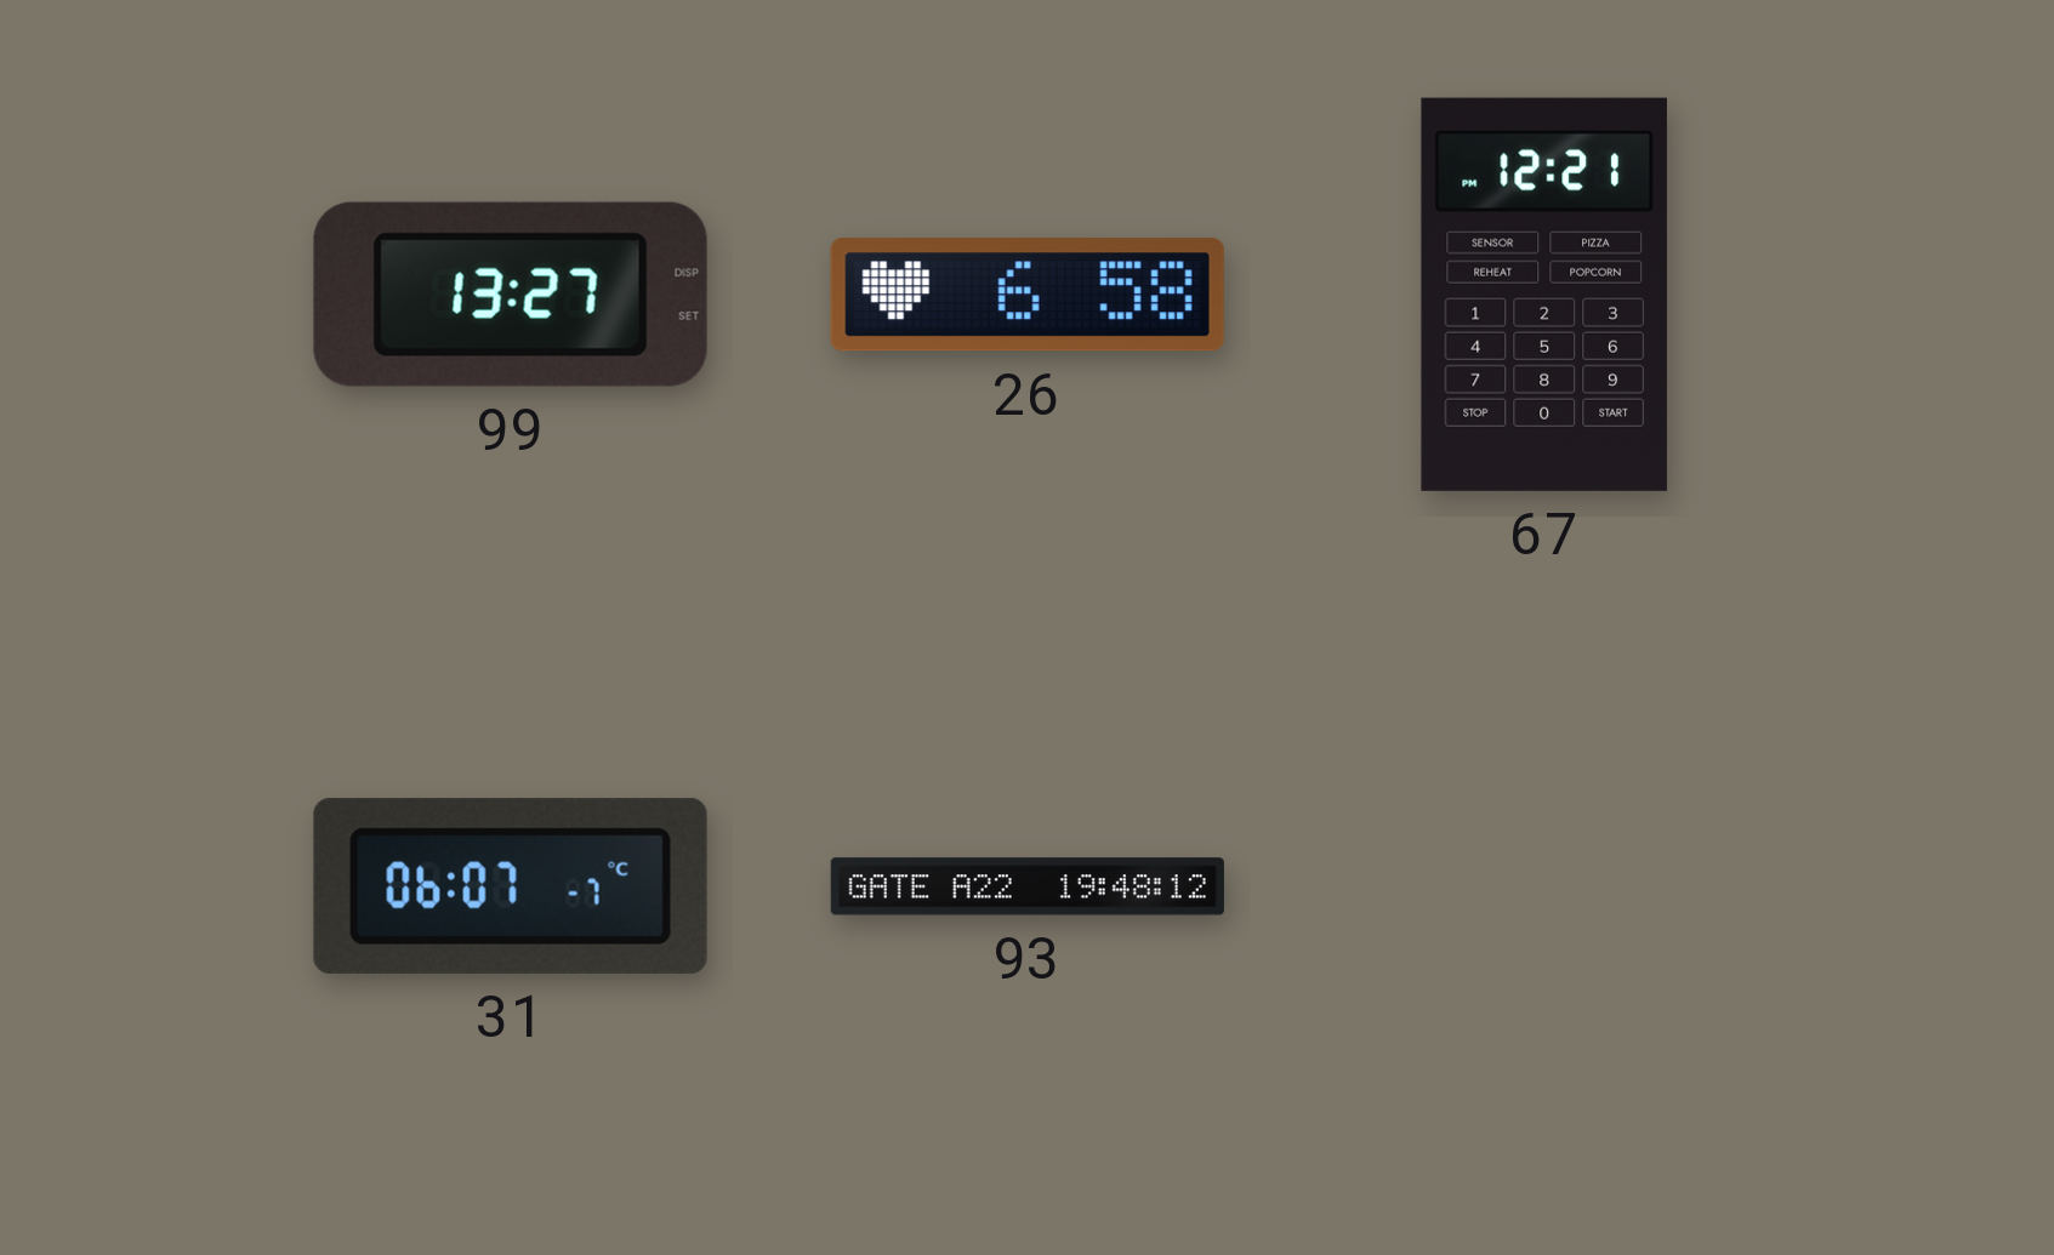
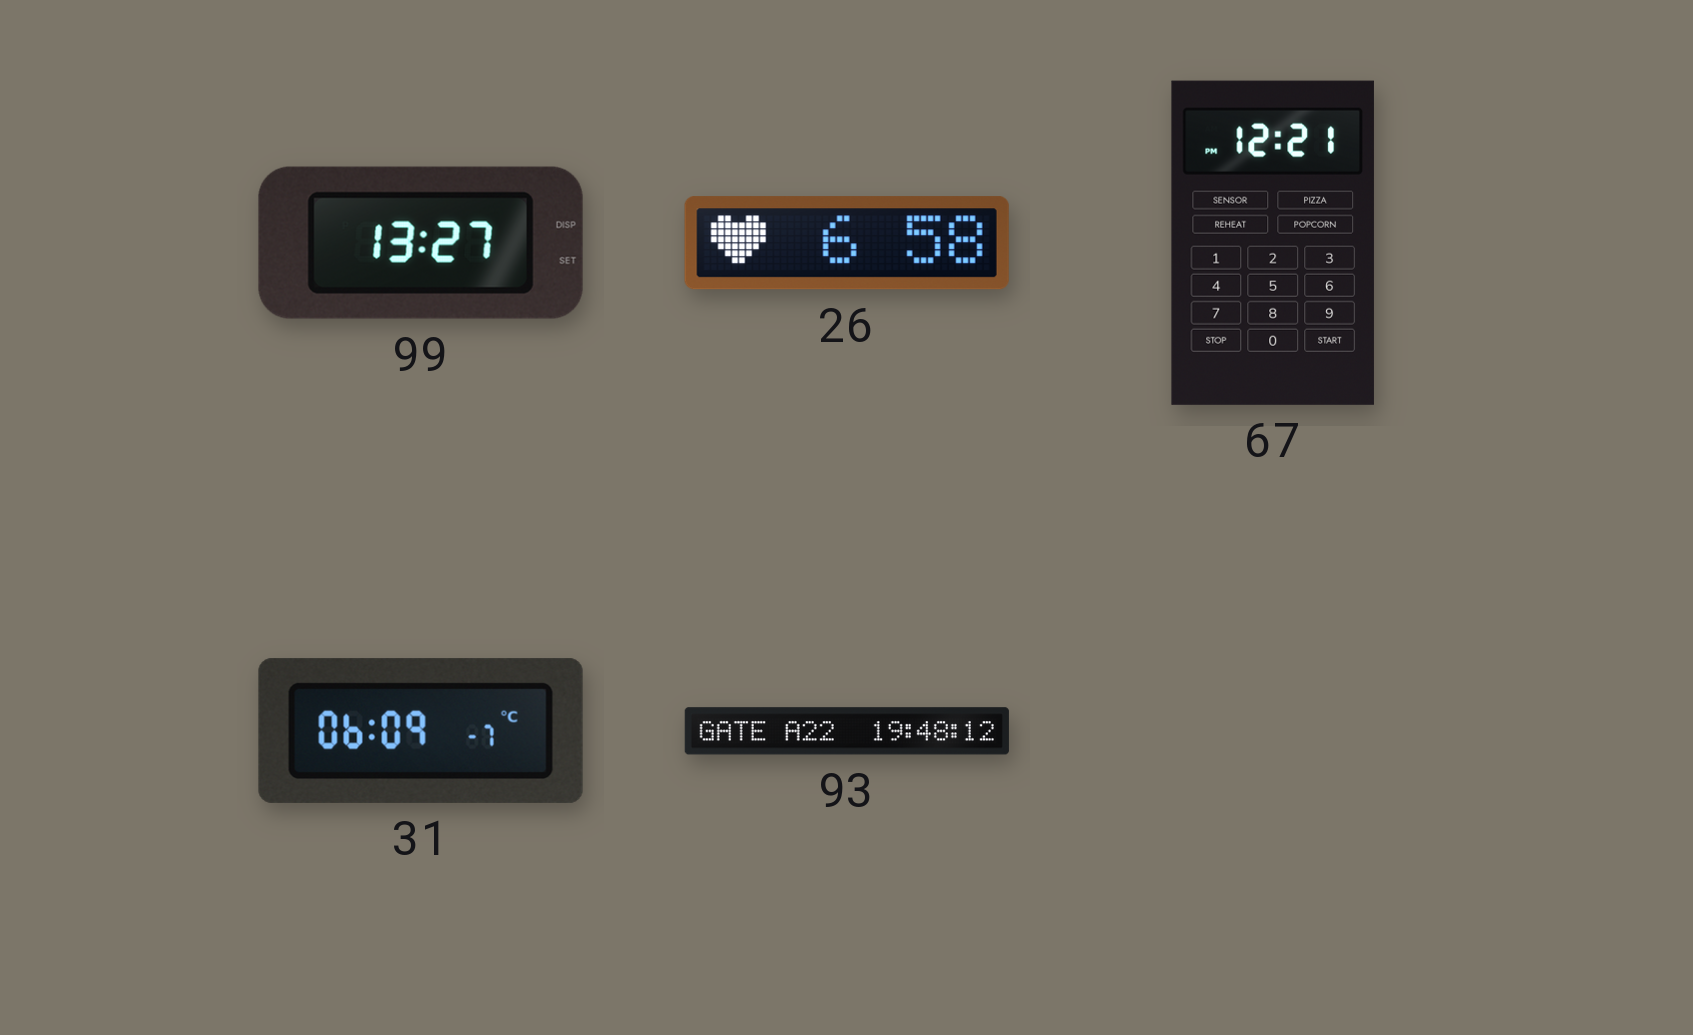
31: 06:07 -> 06:09
